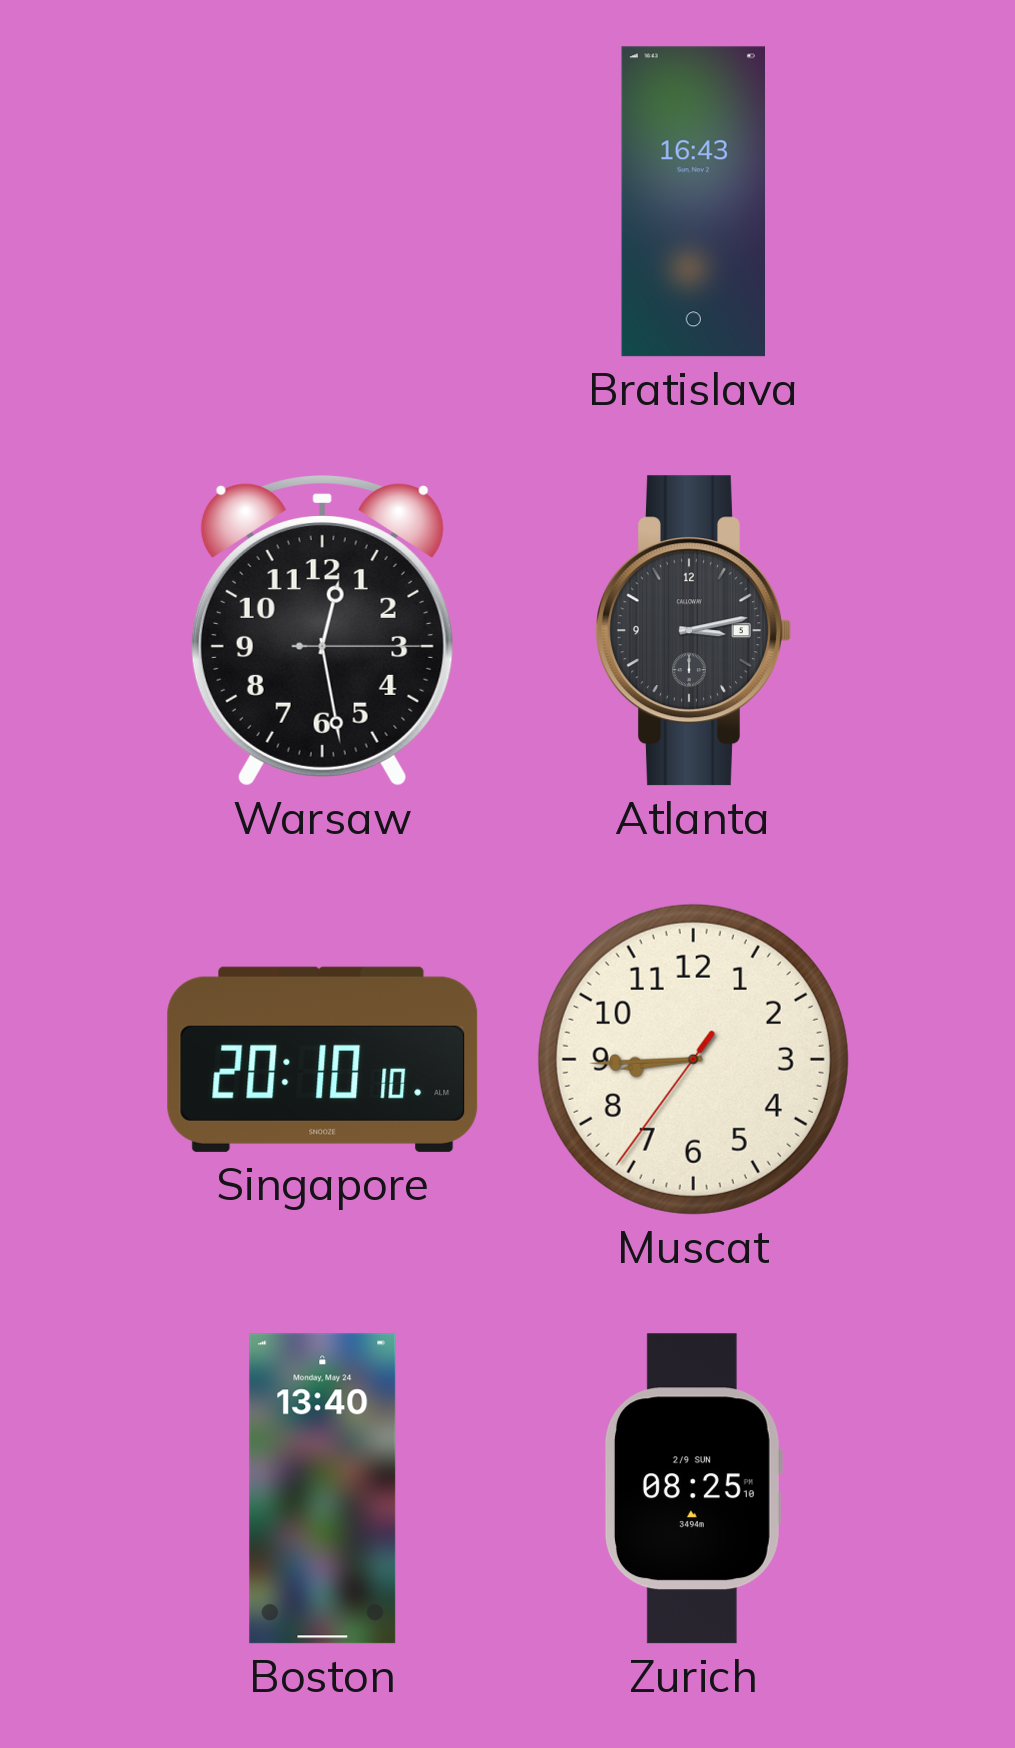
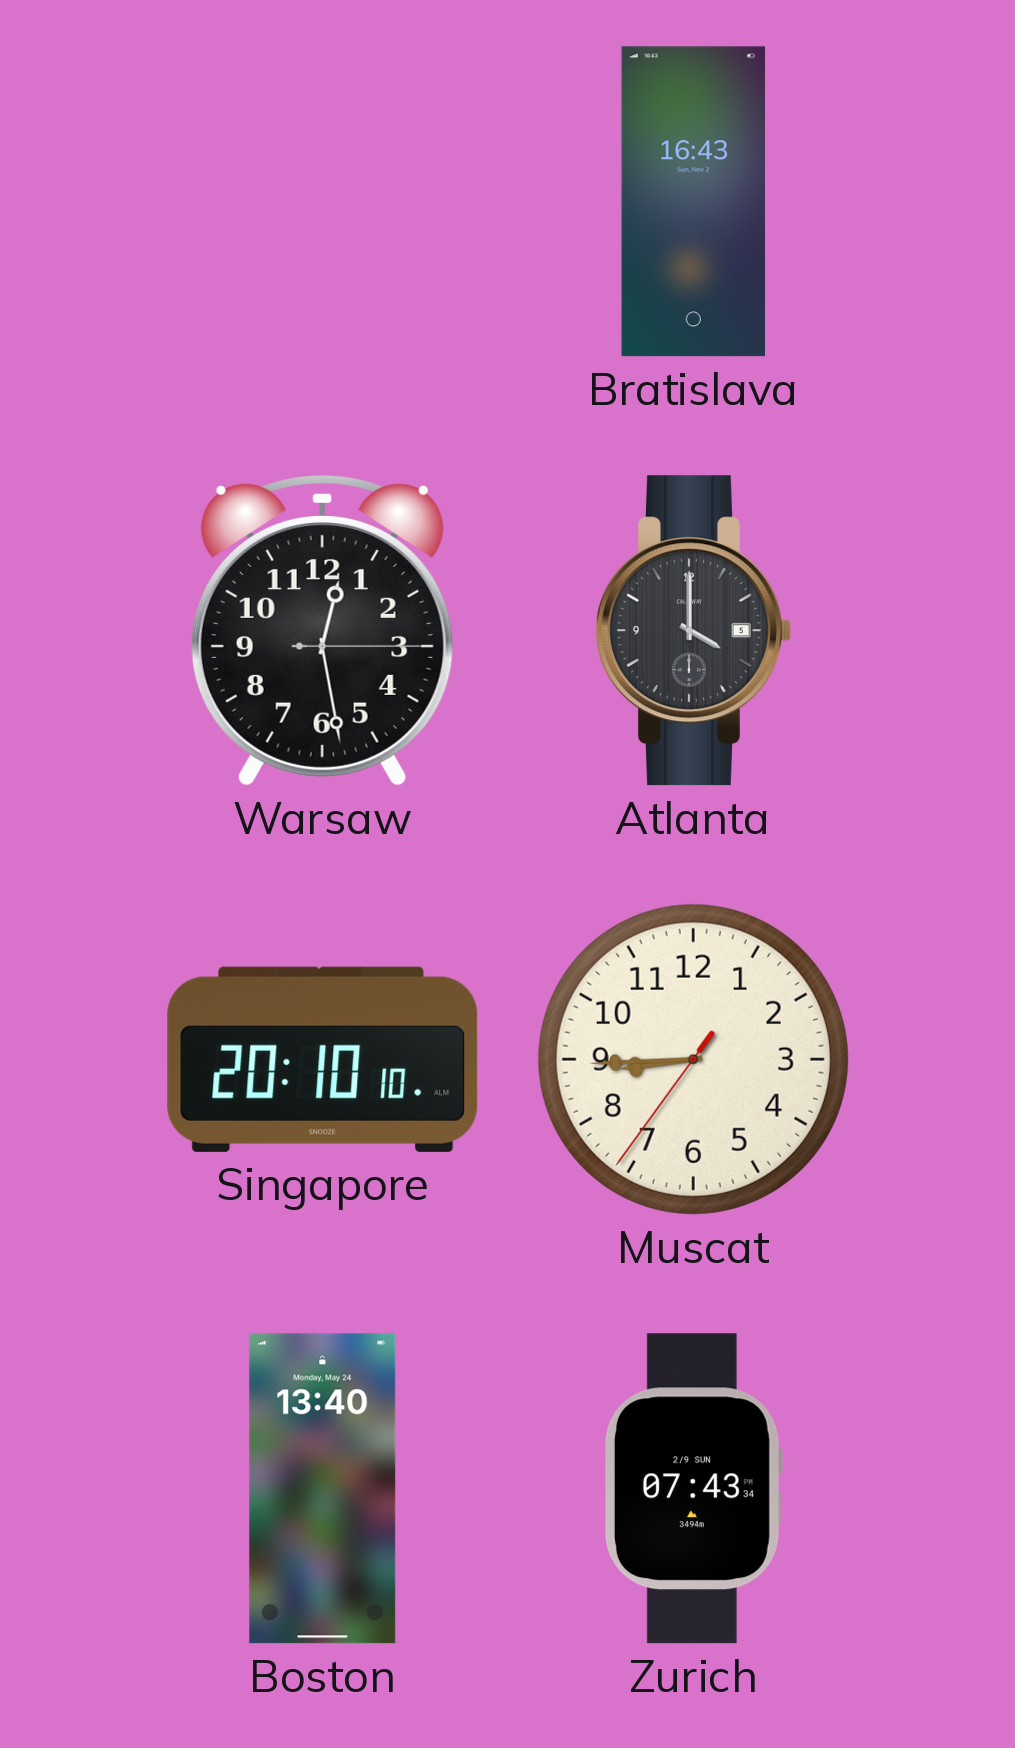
Atlanta: 3:13 -> 4:00
Zurich: 08:25 -> 07:43
